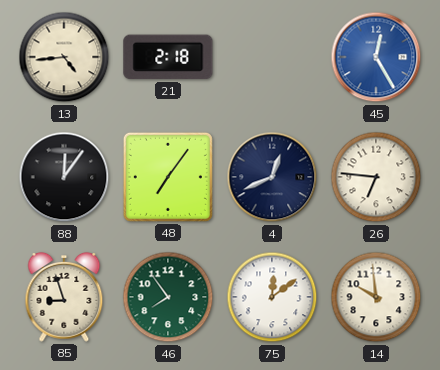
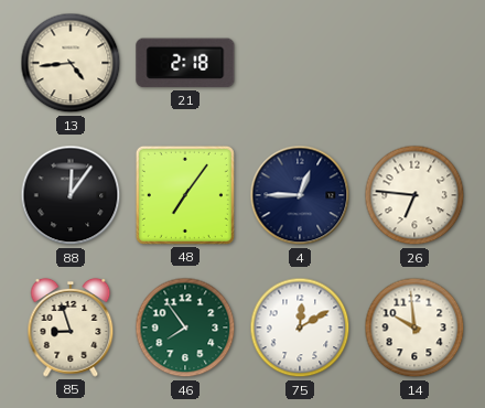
45: 12:25 -> none
4: 12:41 -> 12:45
75: 12:09 -> 12:10
